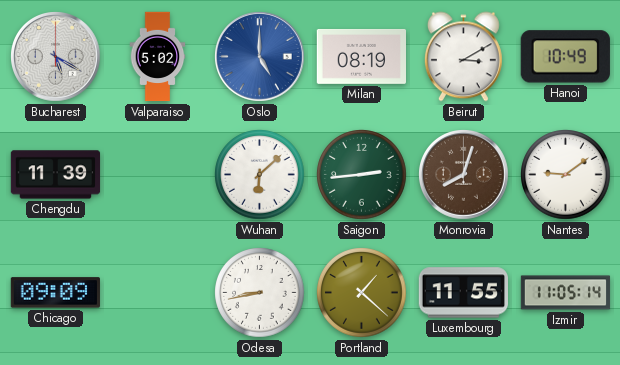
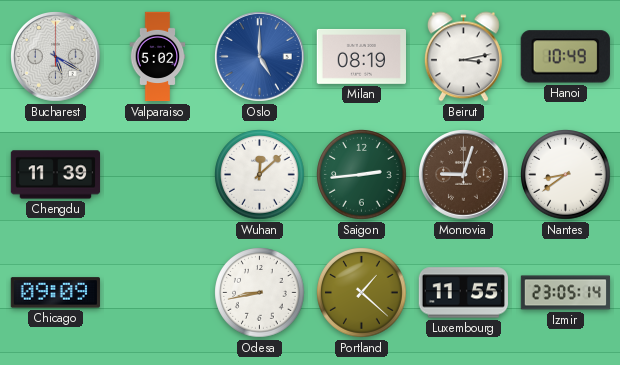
Beirut: 3:10 -> 3:13
Wuhan: 6:08 -> 12:08
Monrovia: 8:03 -> 9:03
Nantes: 9:09 -> 8:39
Izmir: 11:05 -> 23:05
